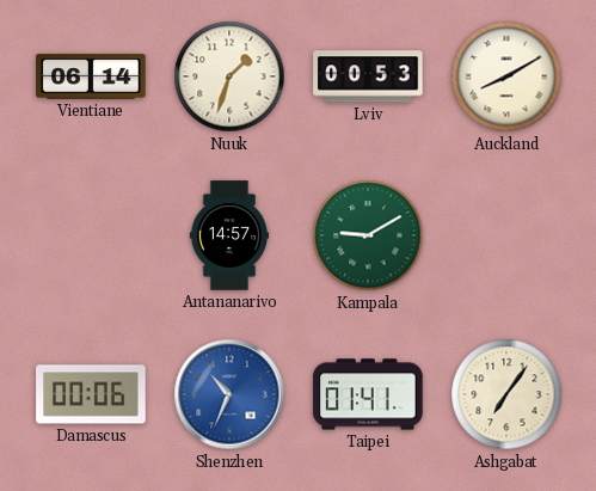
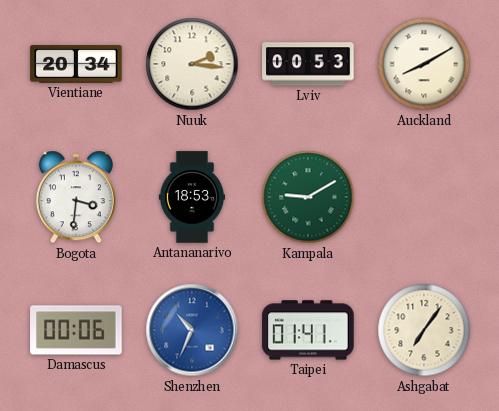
Vientiane: 06:14 -> 20:34
Nuuk: 1:33 -> 2:16
Bogota: none -> 3:31
Antananarivo: 14:57 -> 18:53
